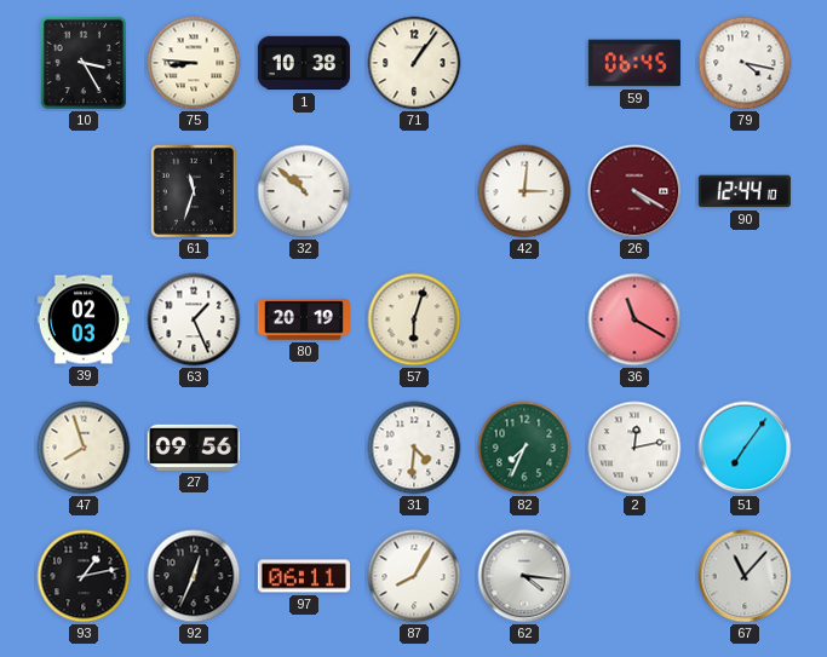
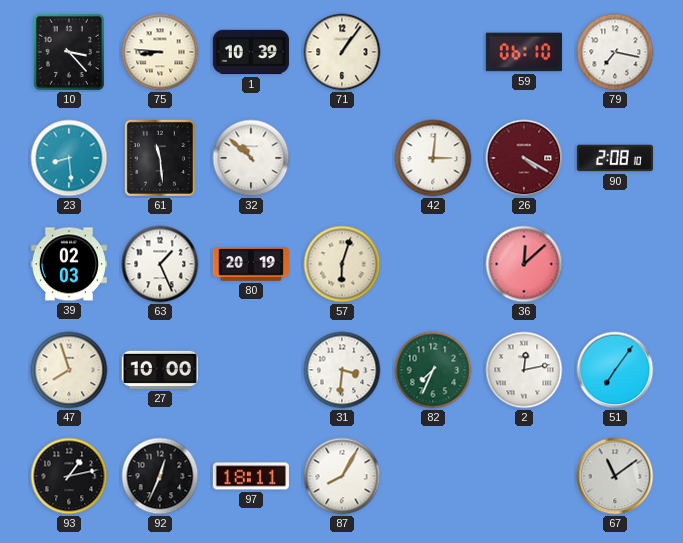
10: 3:25 -> 3:23
1: 10:38 -> 10:39
59: 06:45 -> 06:10
79: 4:17 -> 7:17
23: none -> 8:29
61: 11:33 -> 11:29
90: 12:44 -> 2:08
36: 11:20 -> 12:08
27: 09:56 -> 10:00
31: 4:31 -> 3:31
97: 06:11 -> 18:11
62: 4:16 -> none
67: 11:07 -> 11:09
